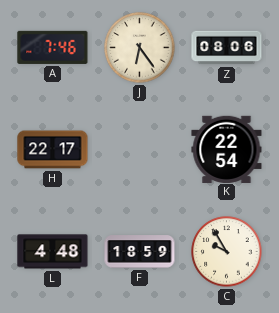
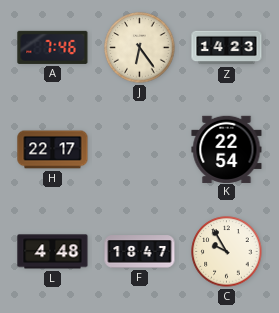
Z: 08:06 -> 14:23
F: 18:59 -> 18:47
